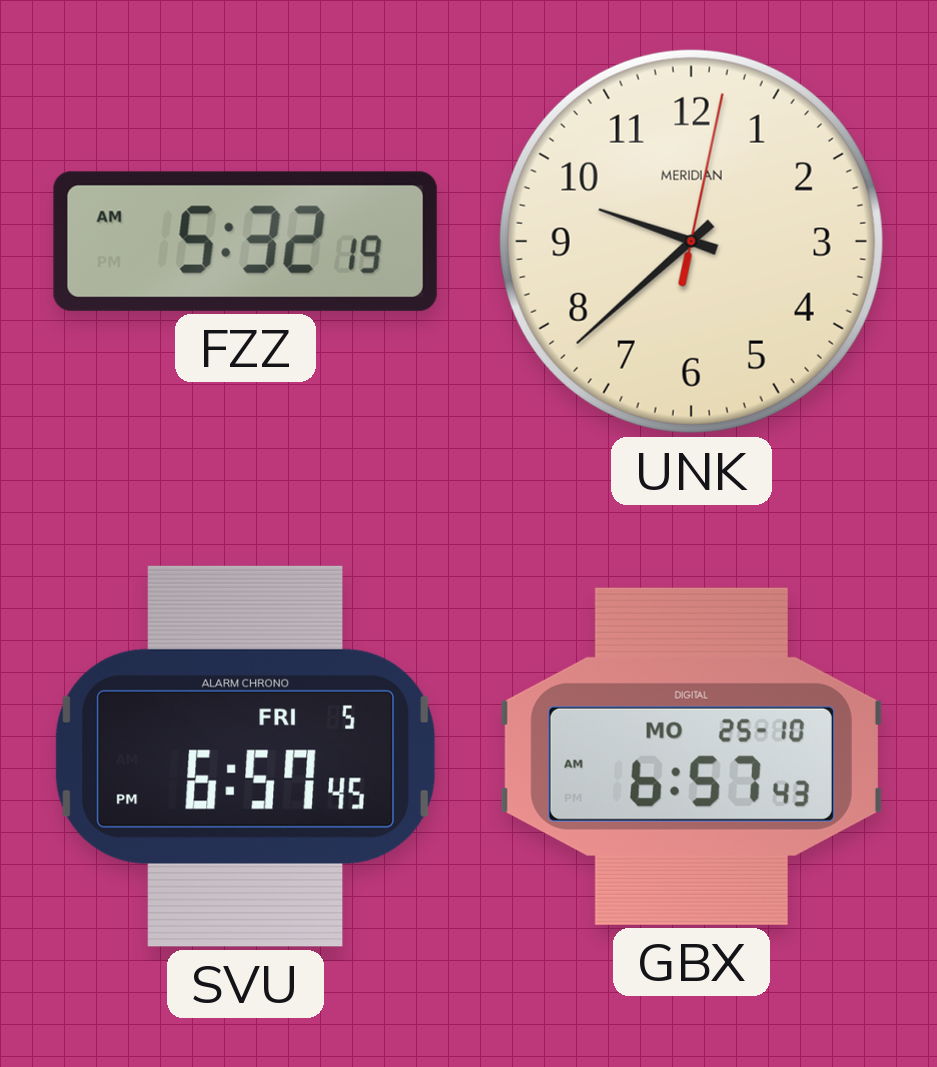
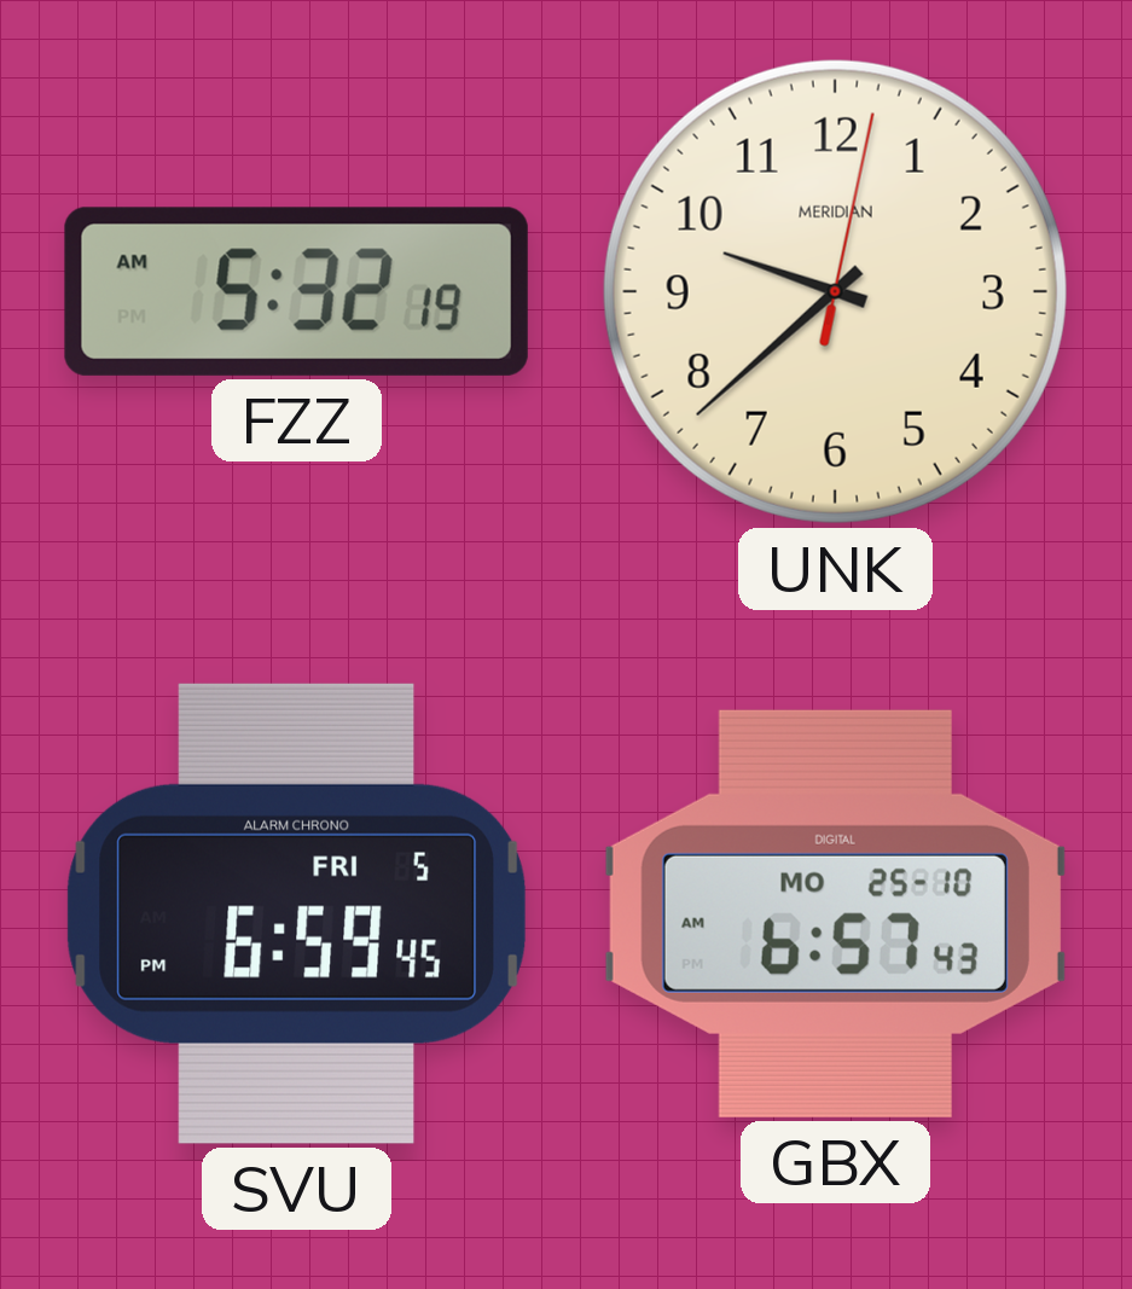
SVU: 6:57 -> 6:59
